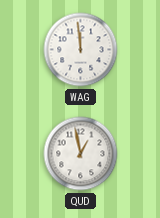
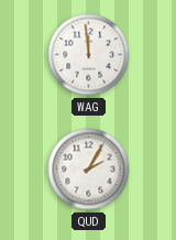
QUD: 12:58 -> 2:05
